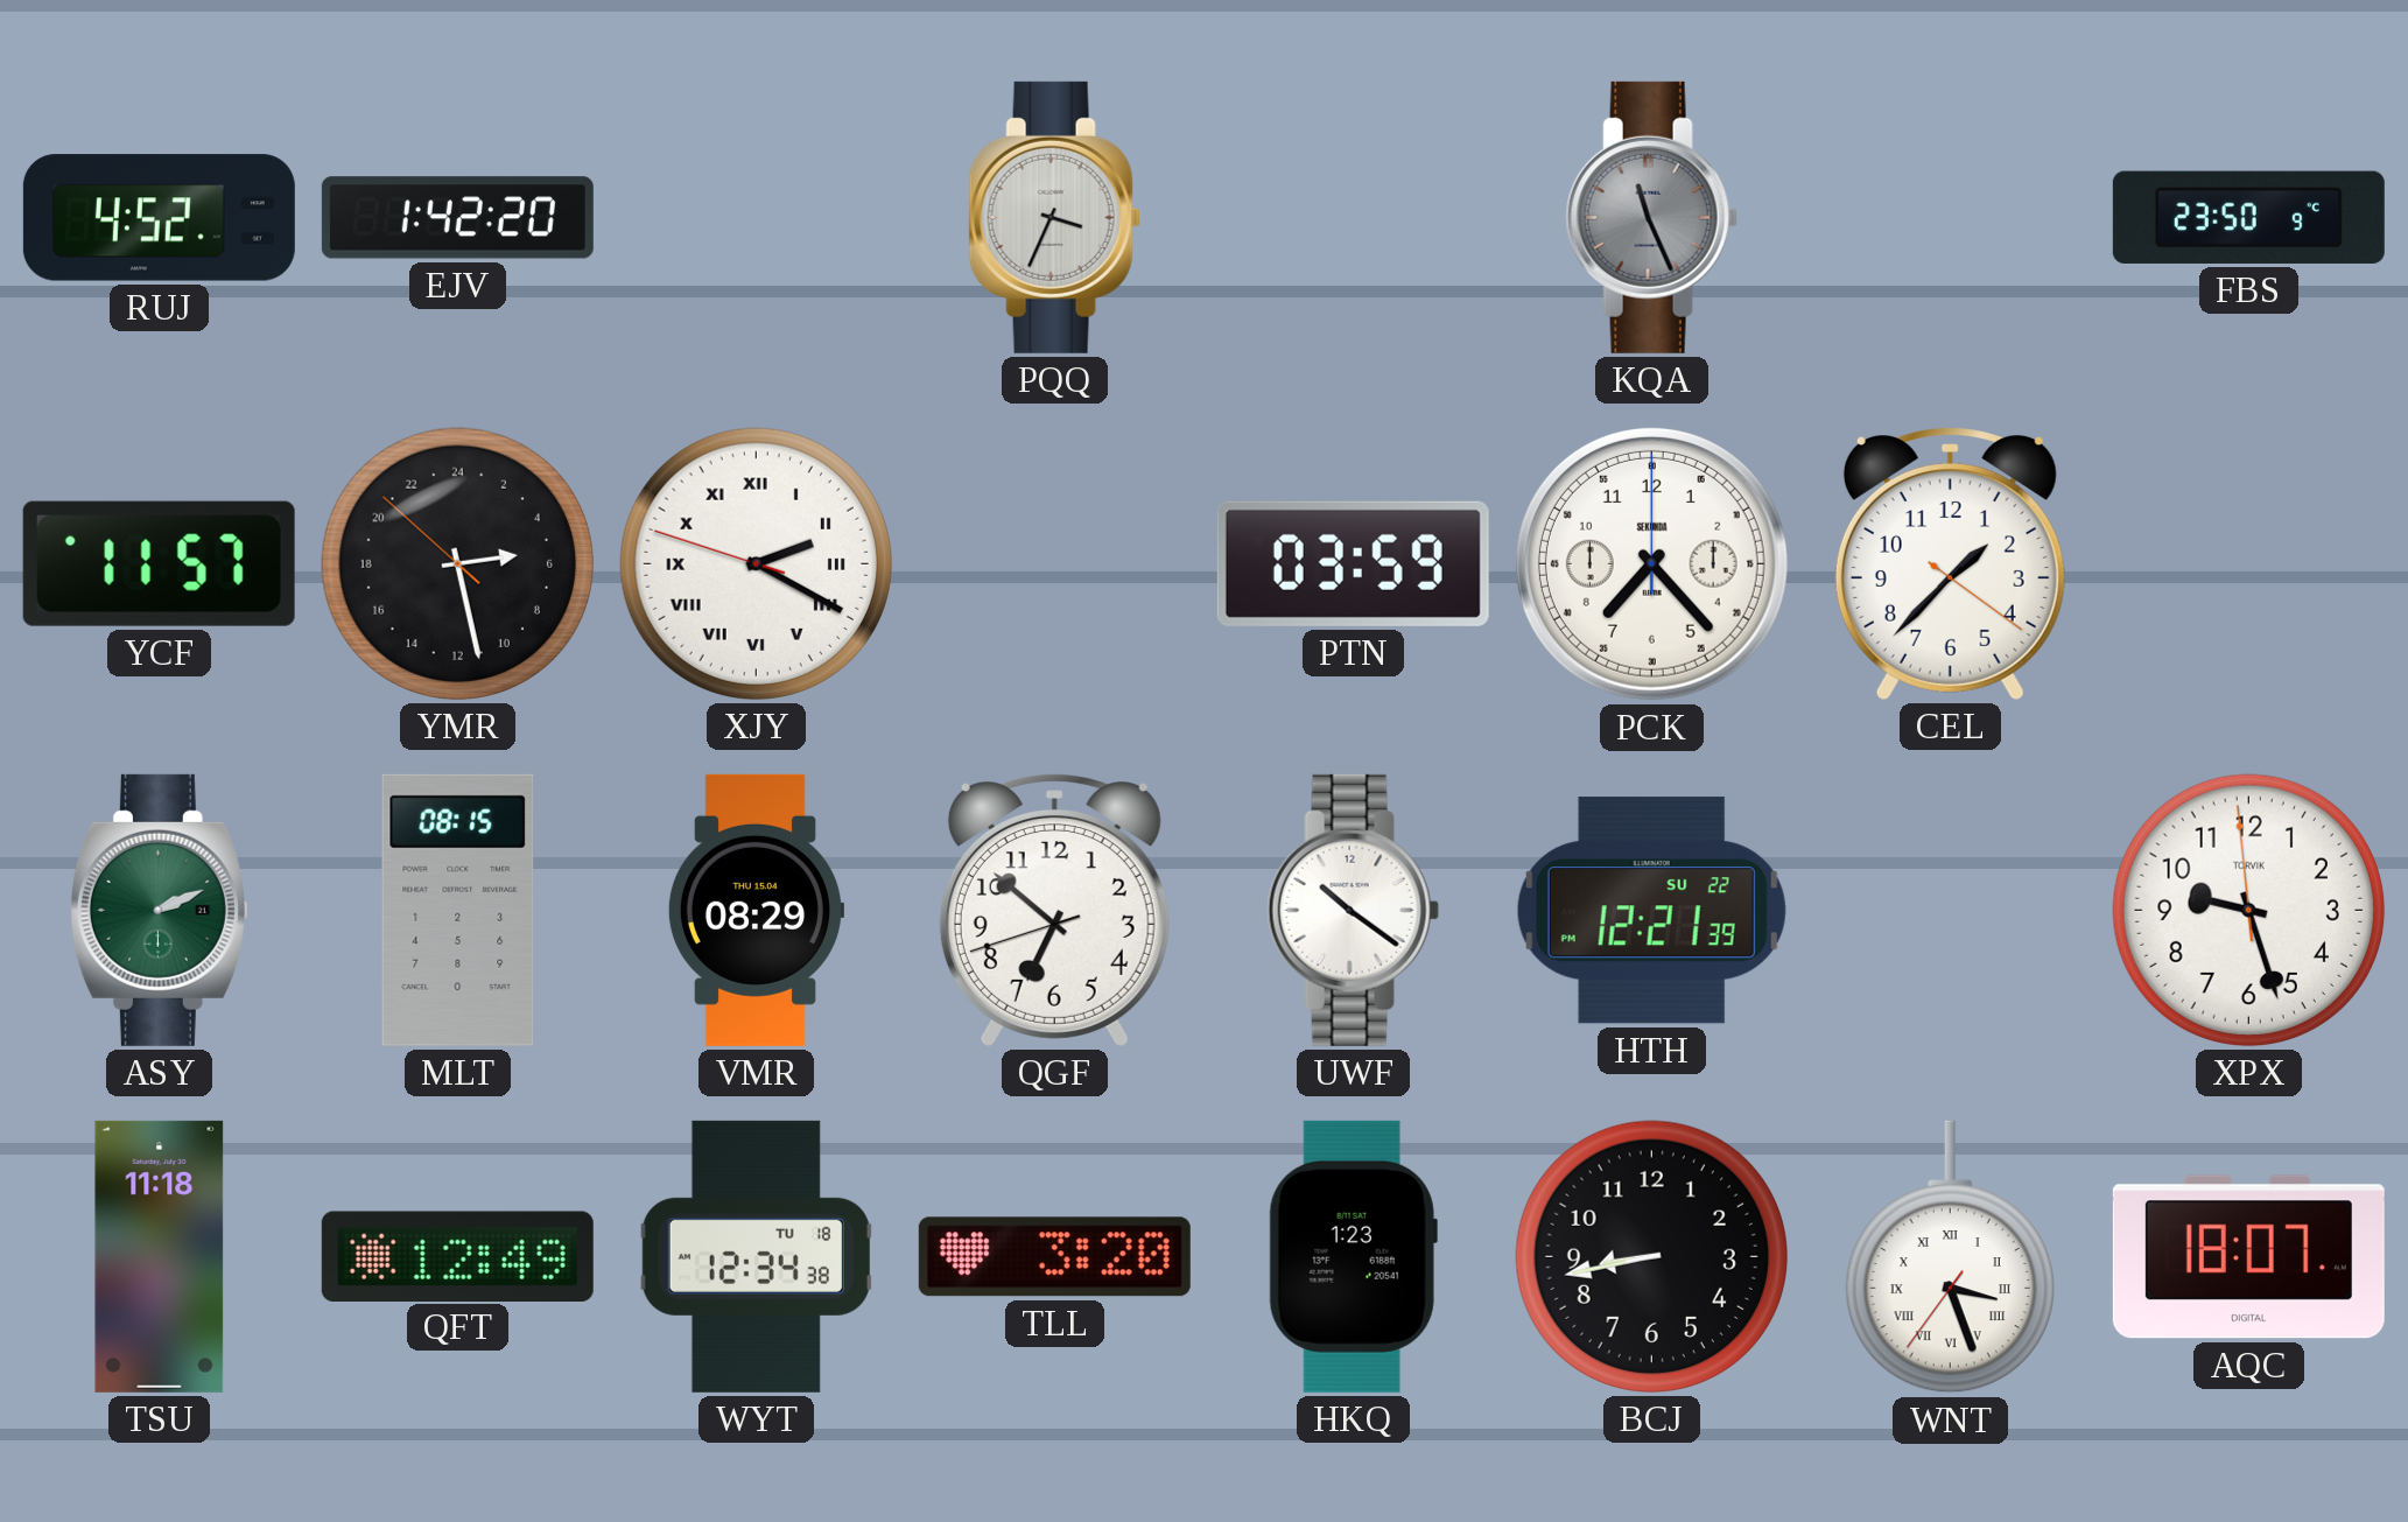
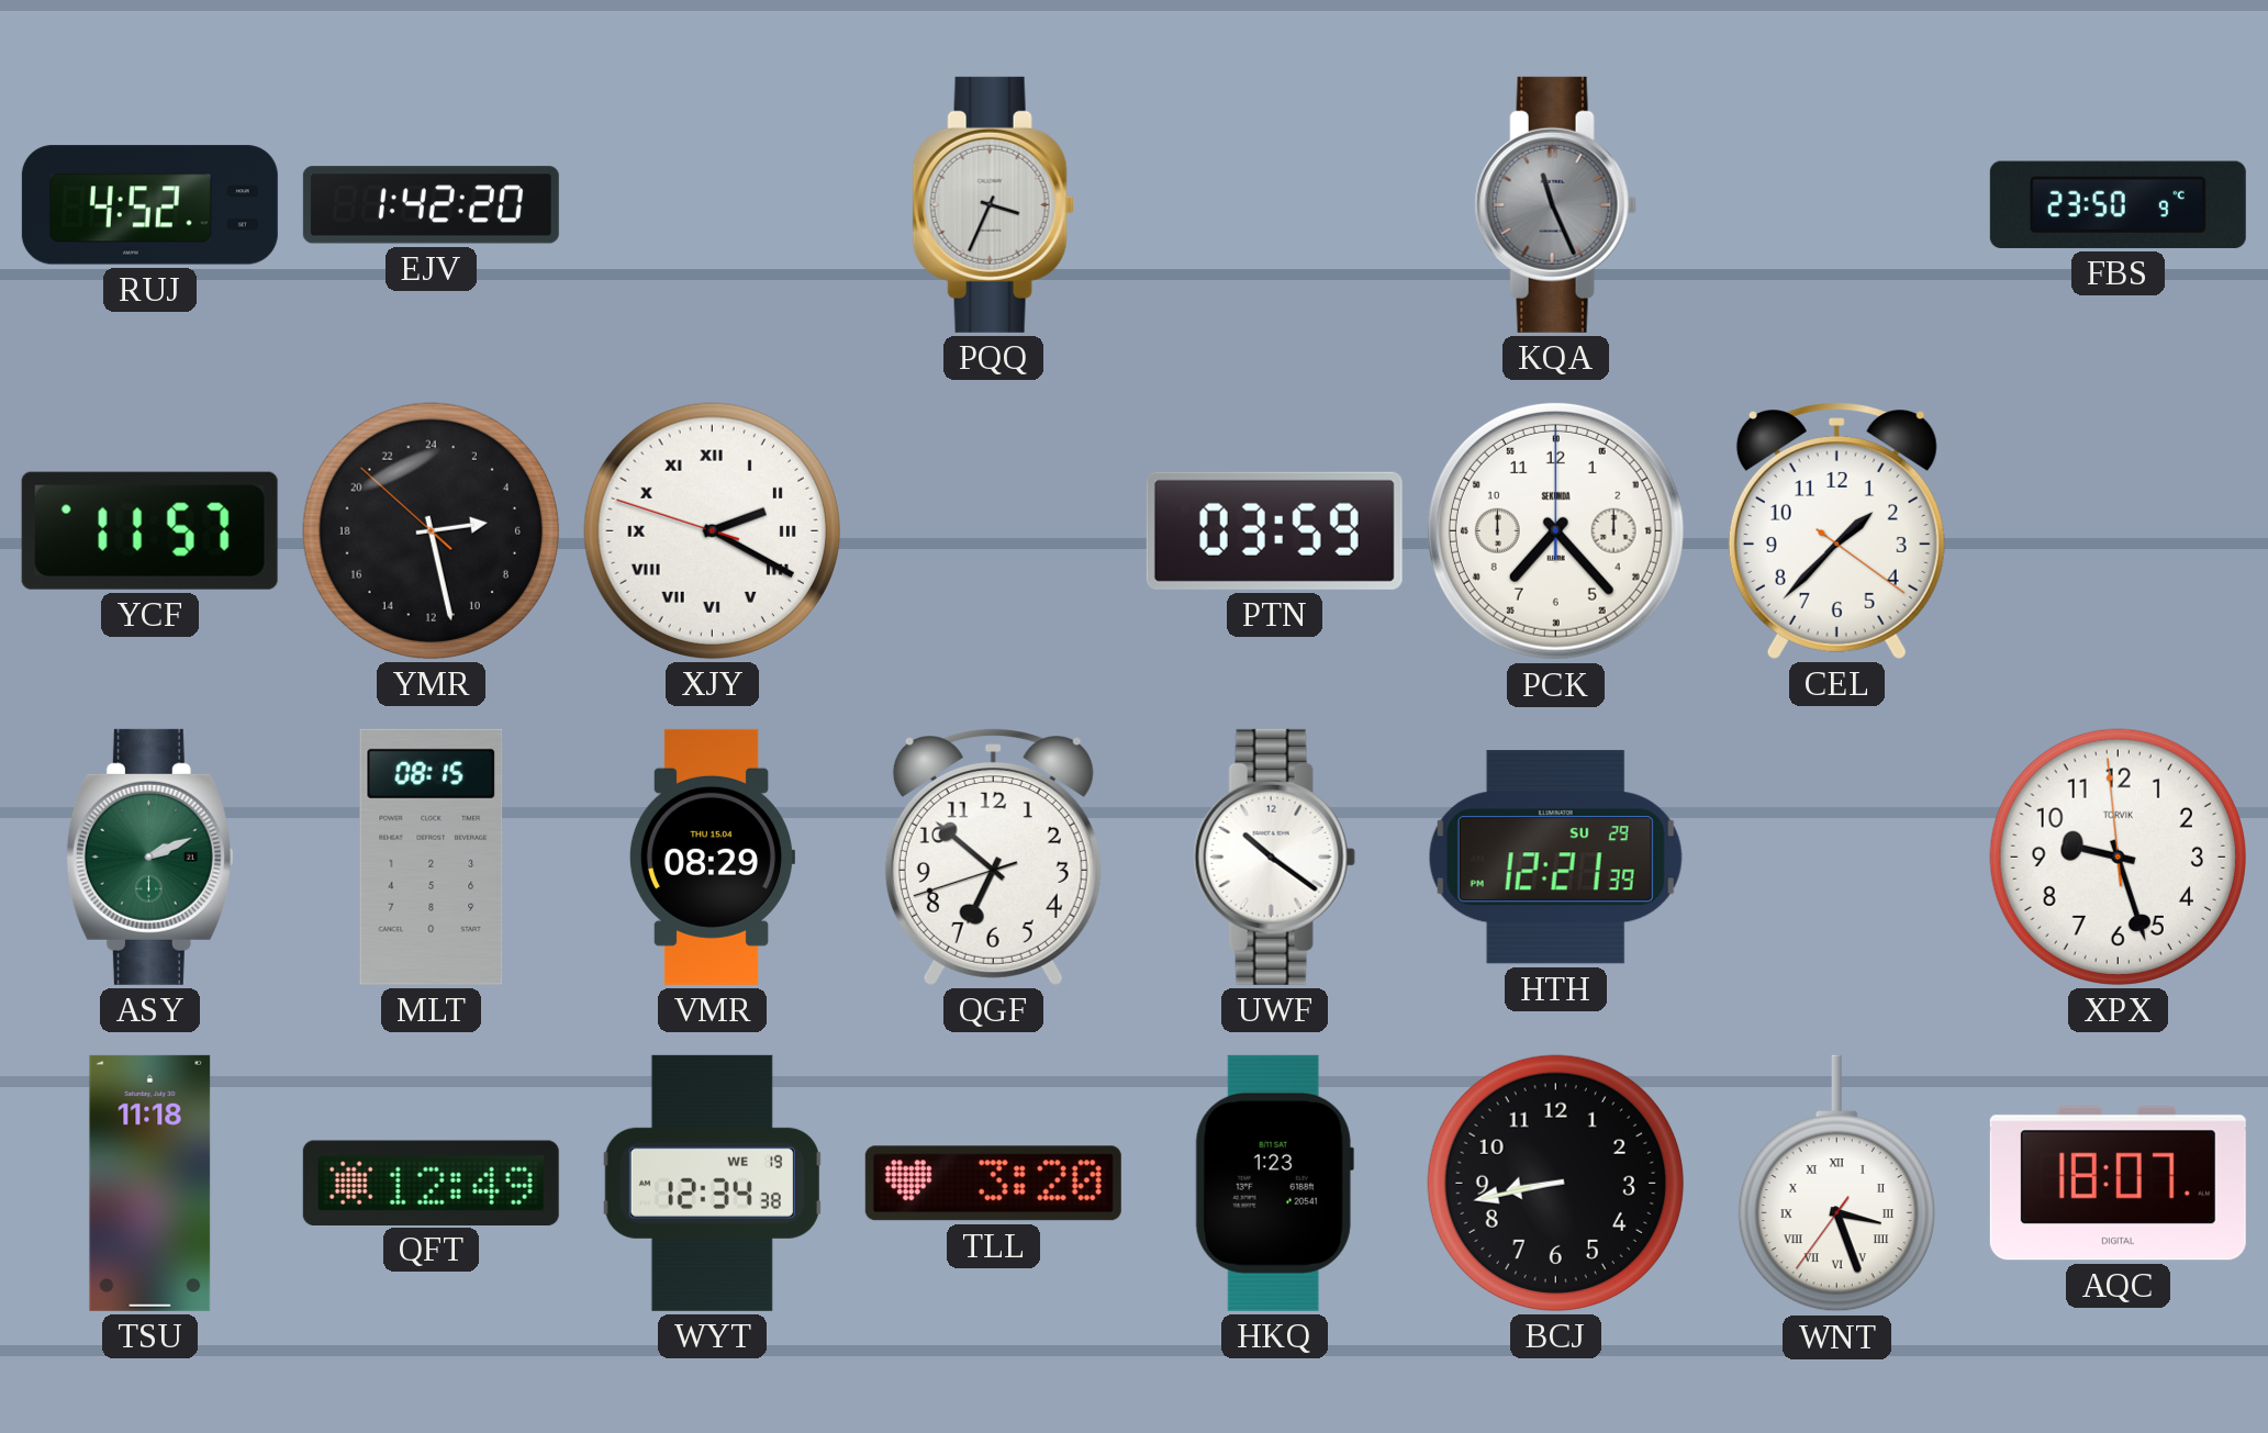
HTH date: SU 22 -> SU 29
WYT date: TU 18 -> WE 19
